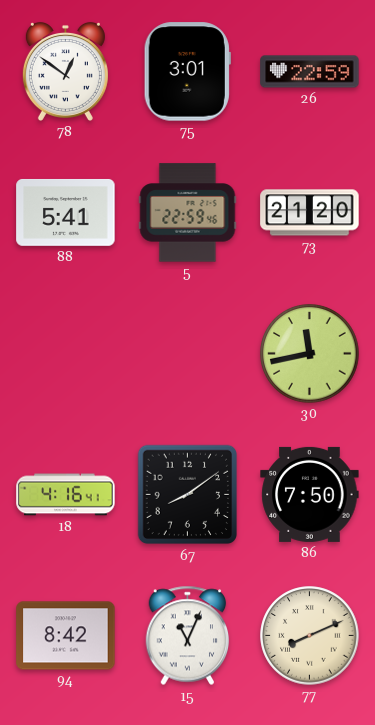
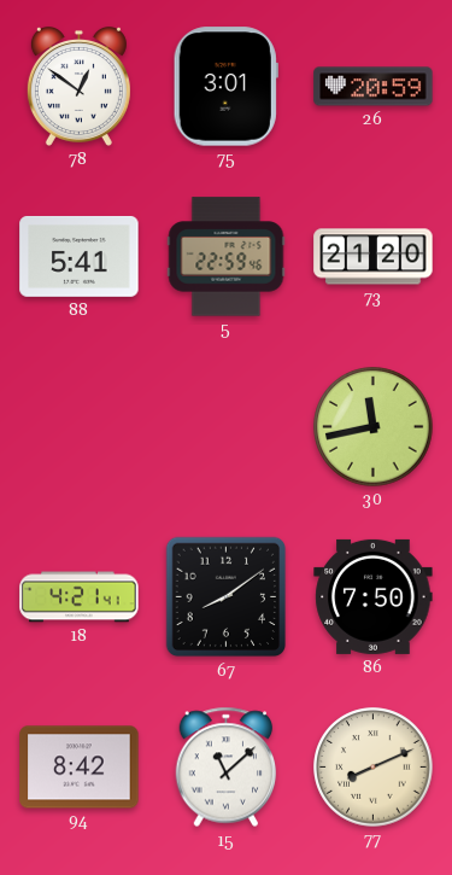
26: 22:59 -> 20:59
18: 4:16 -> 4:21
15: 11:04 -> 11:08
